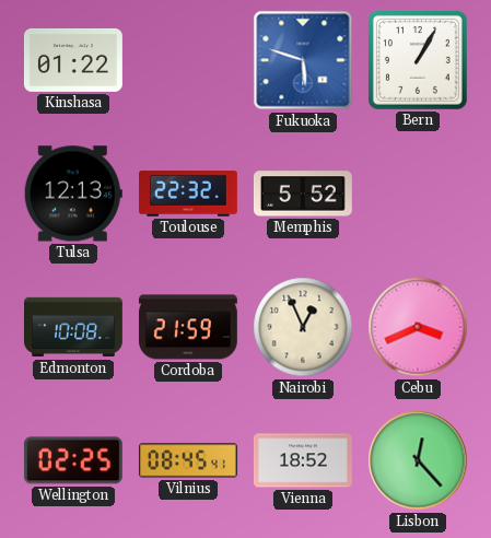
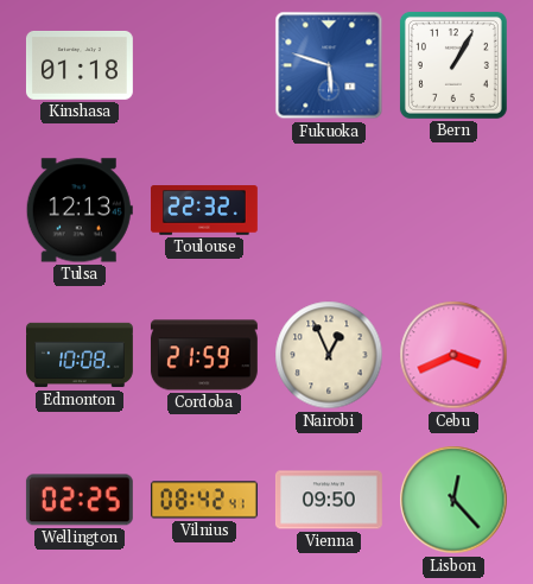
Kinshasa: 01:22 -> 01:18
Memphis: 5:52 -> none
Vilnius: 08:45 -> 08:42
Vienna: 18:52 -> 09:50
